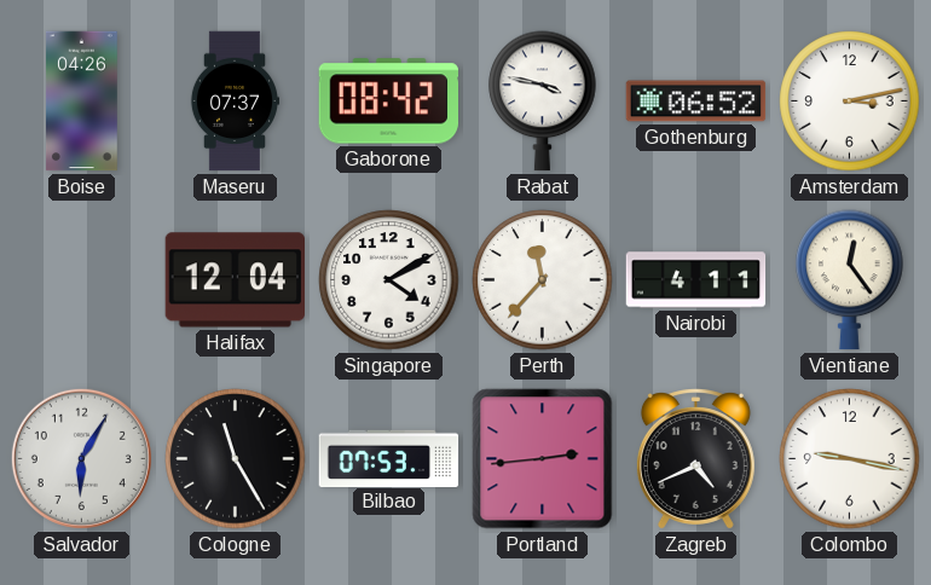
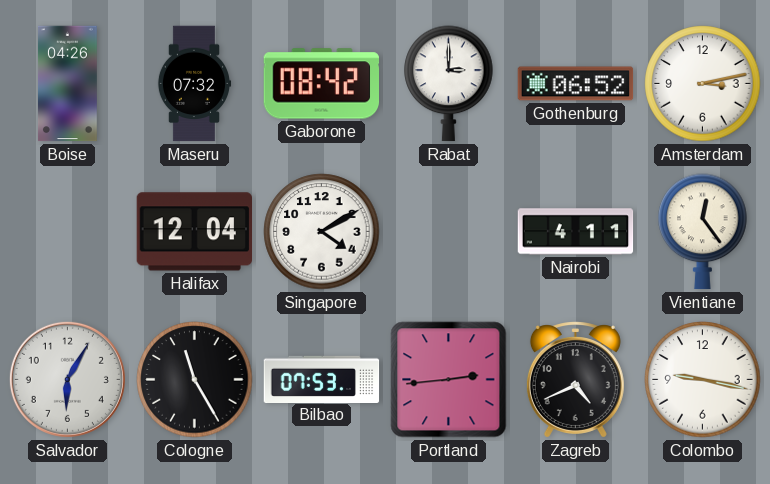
Maseru: 07:37 -> 07:32
Rabat: 3:47 -> 3:00
Perth: 11:37 -> none
